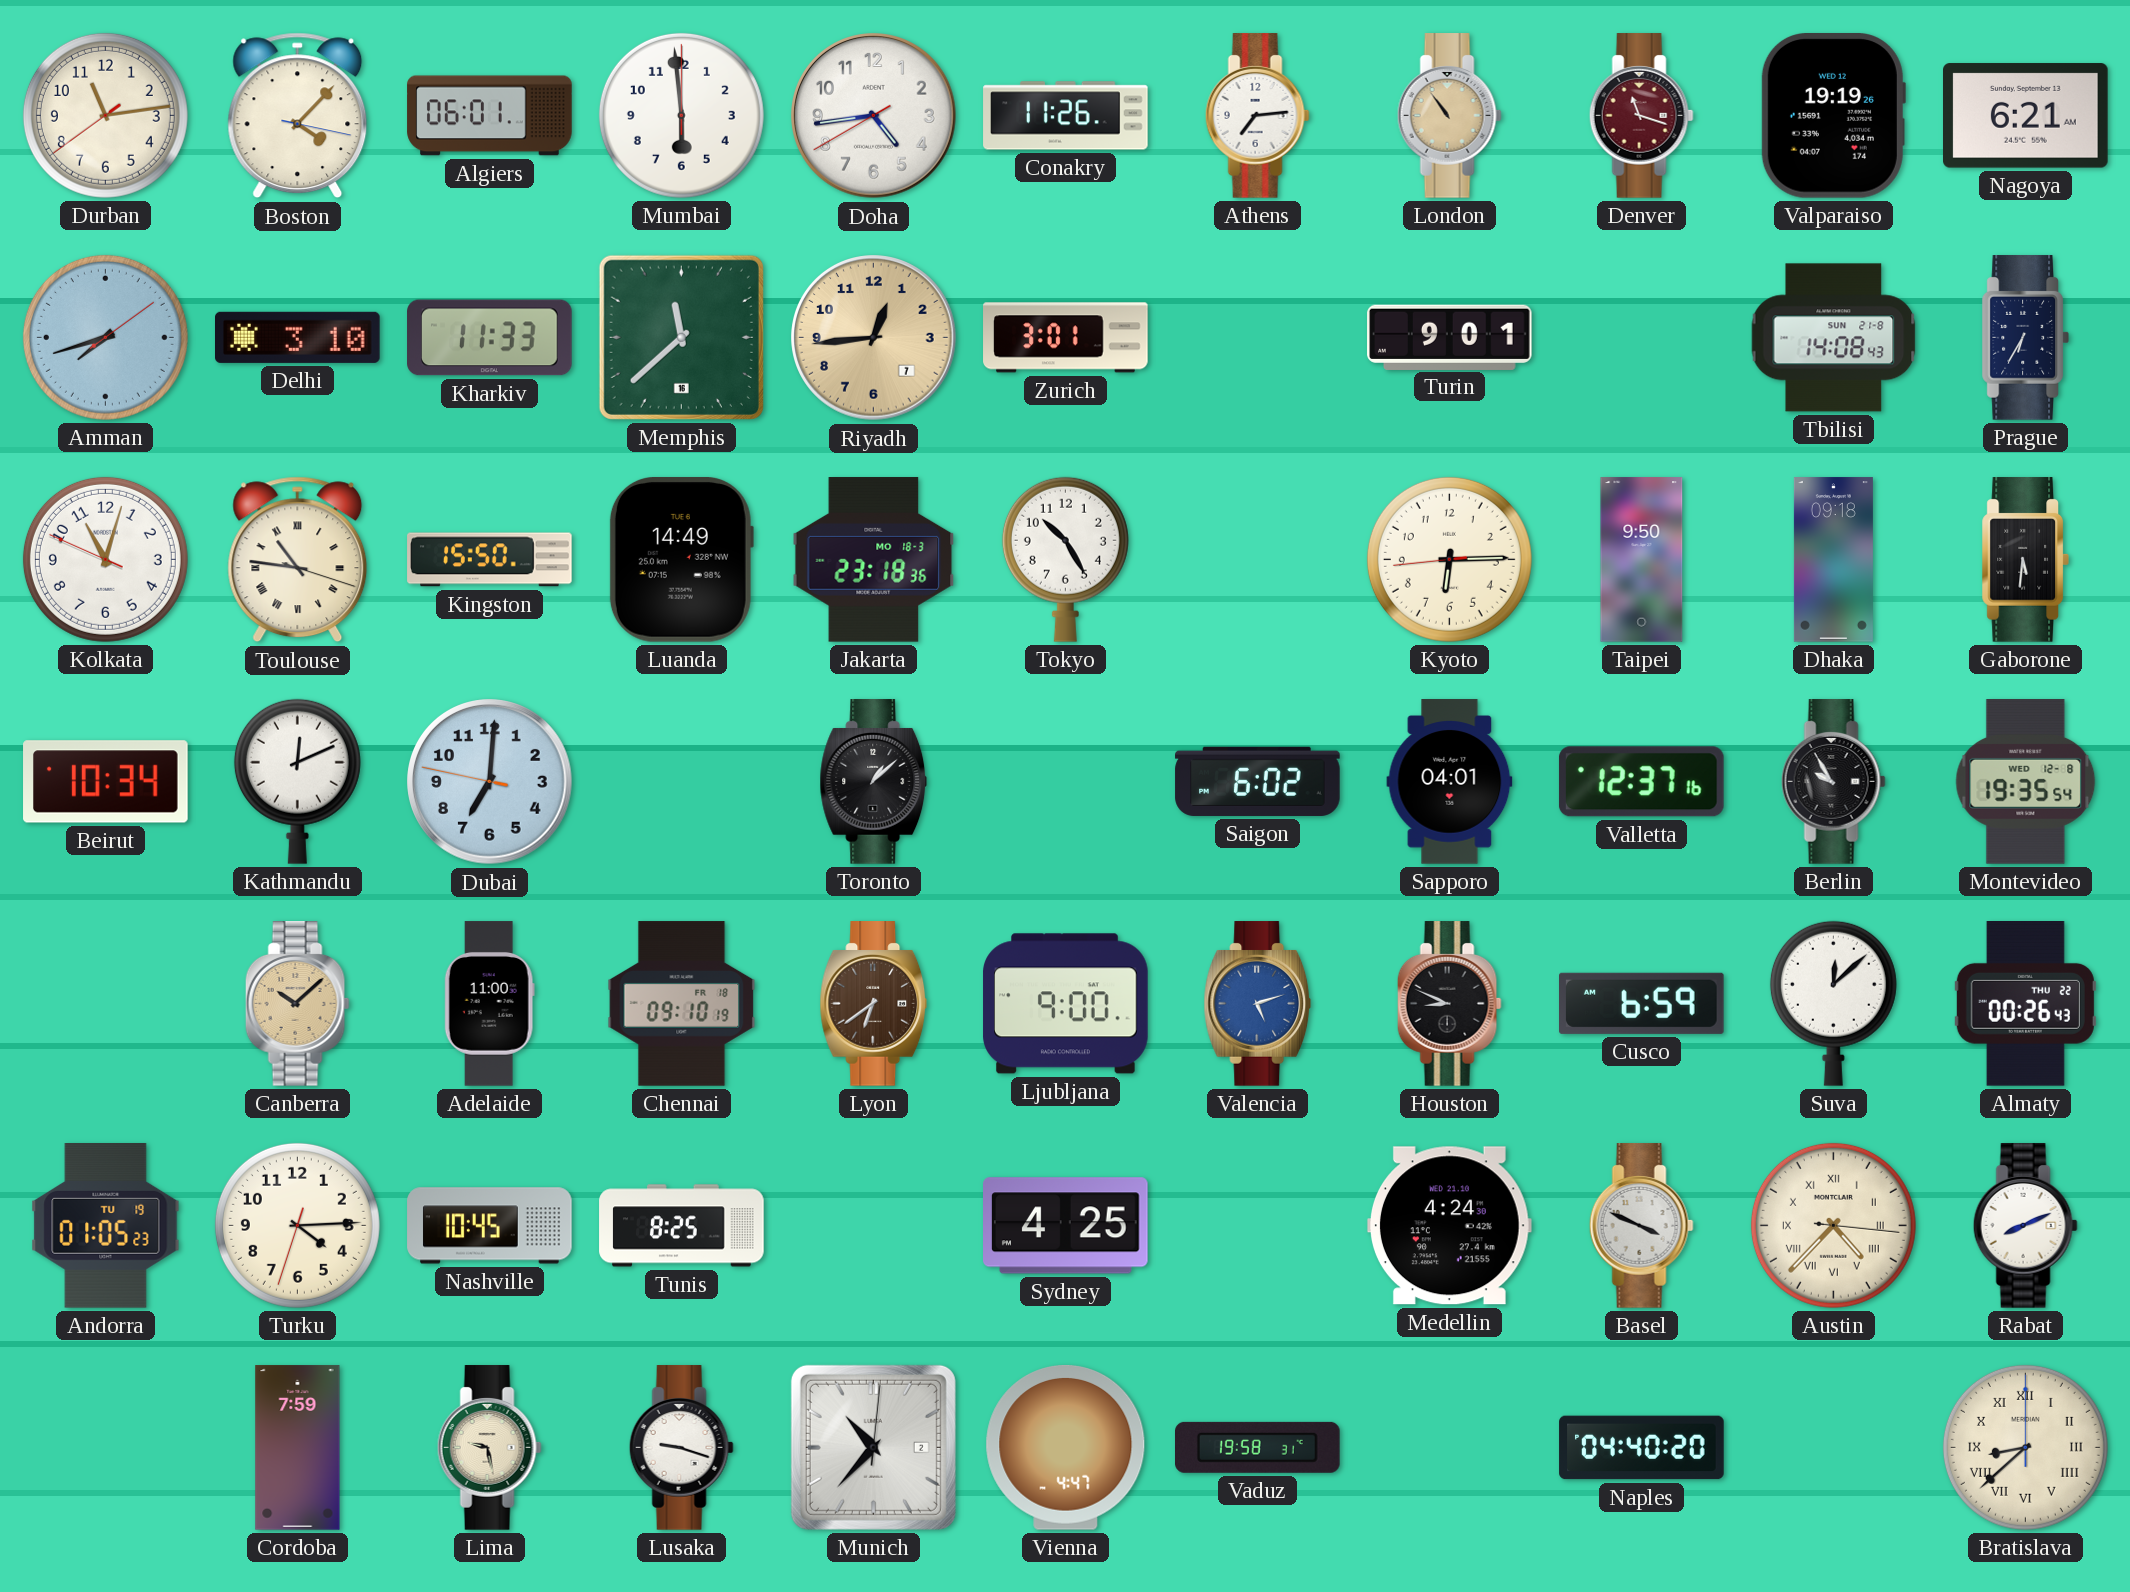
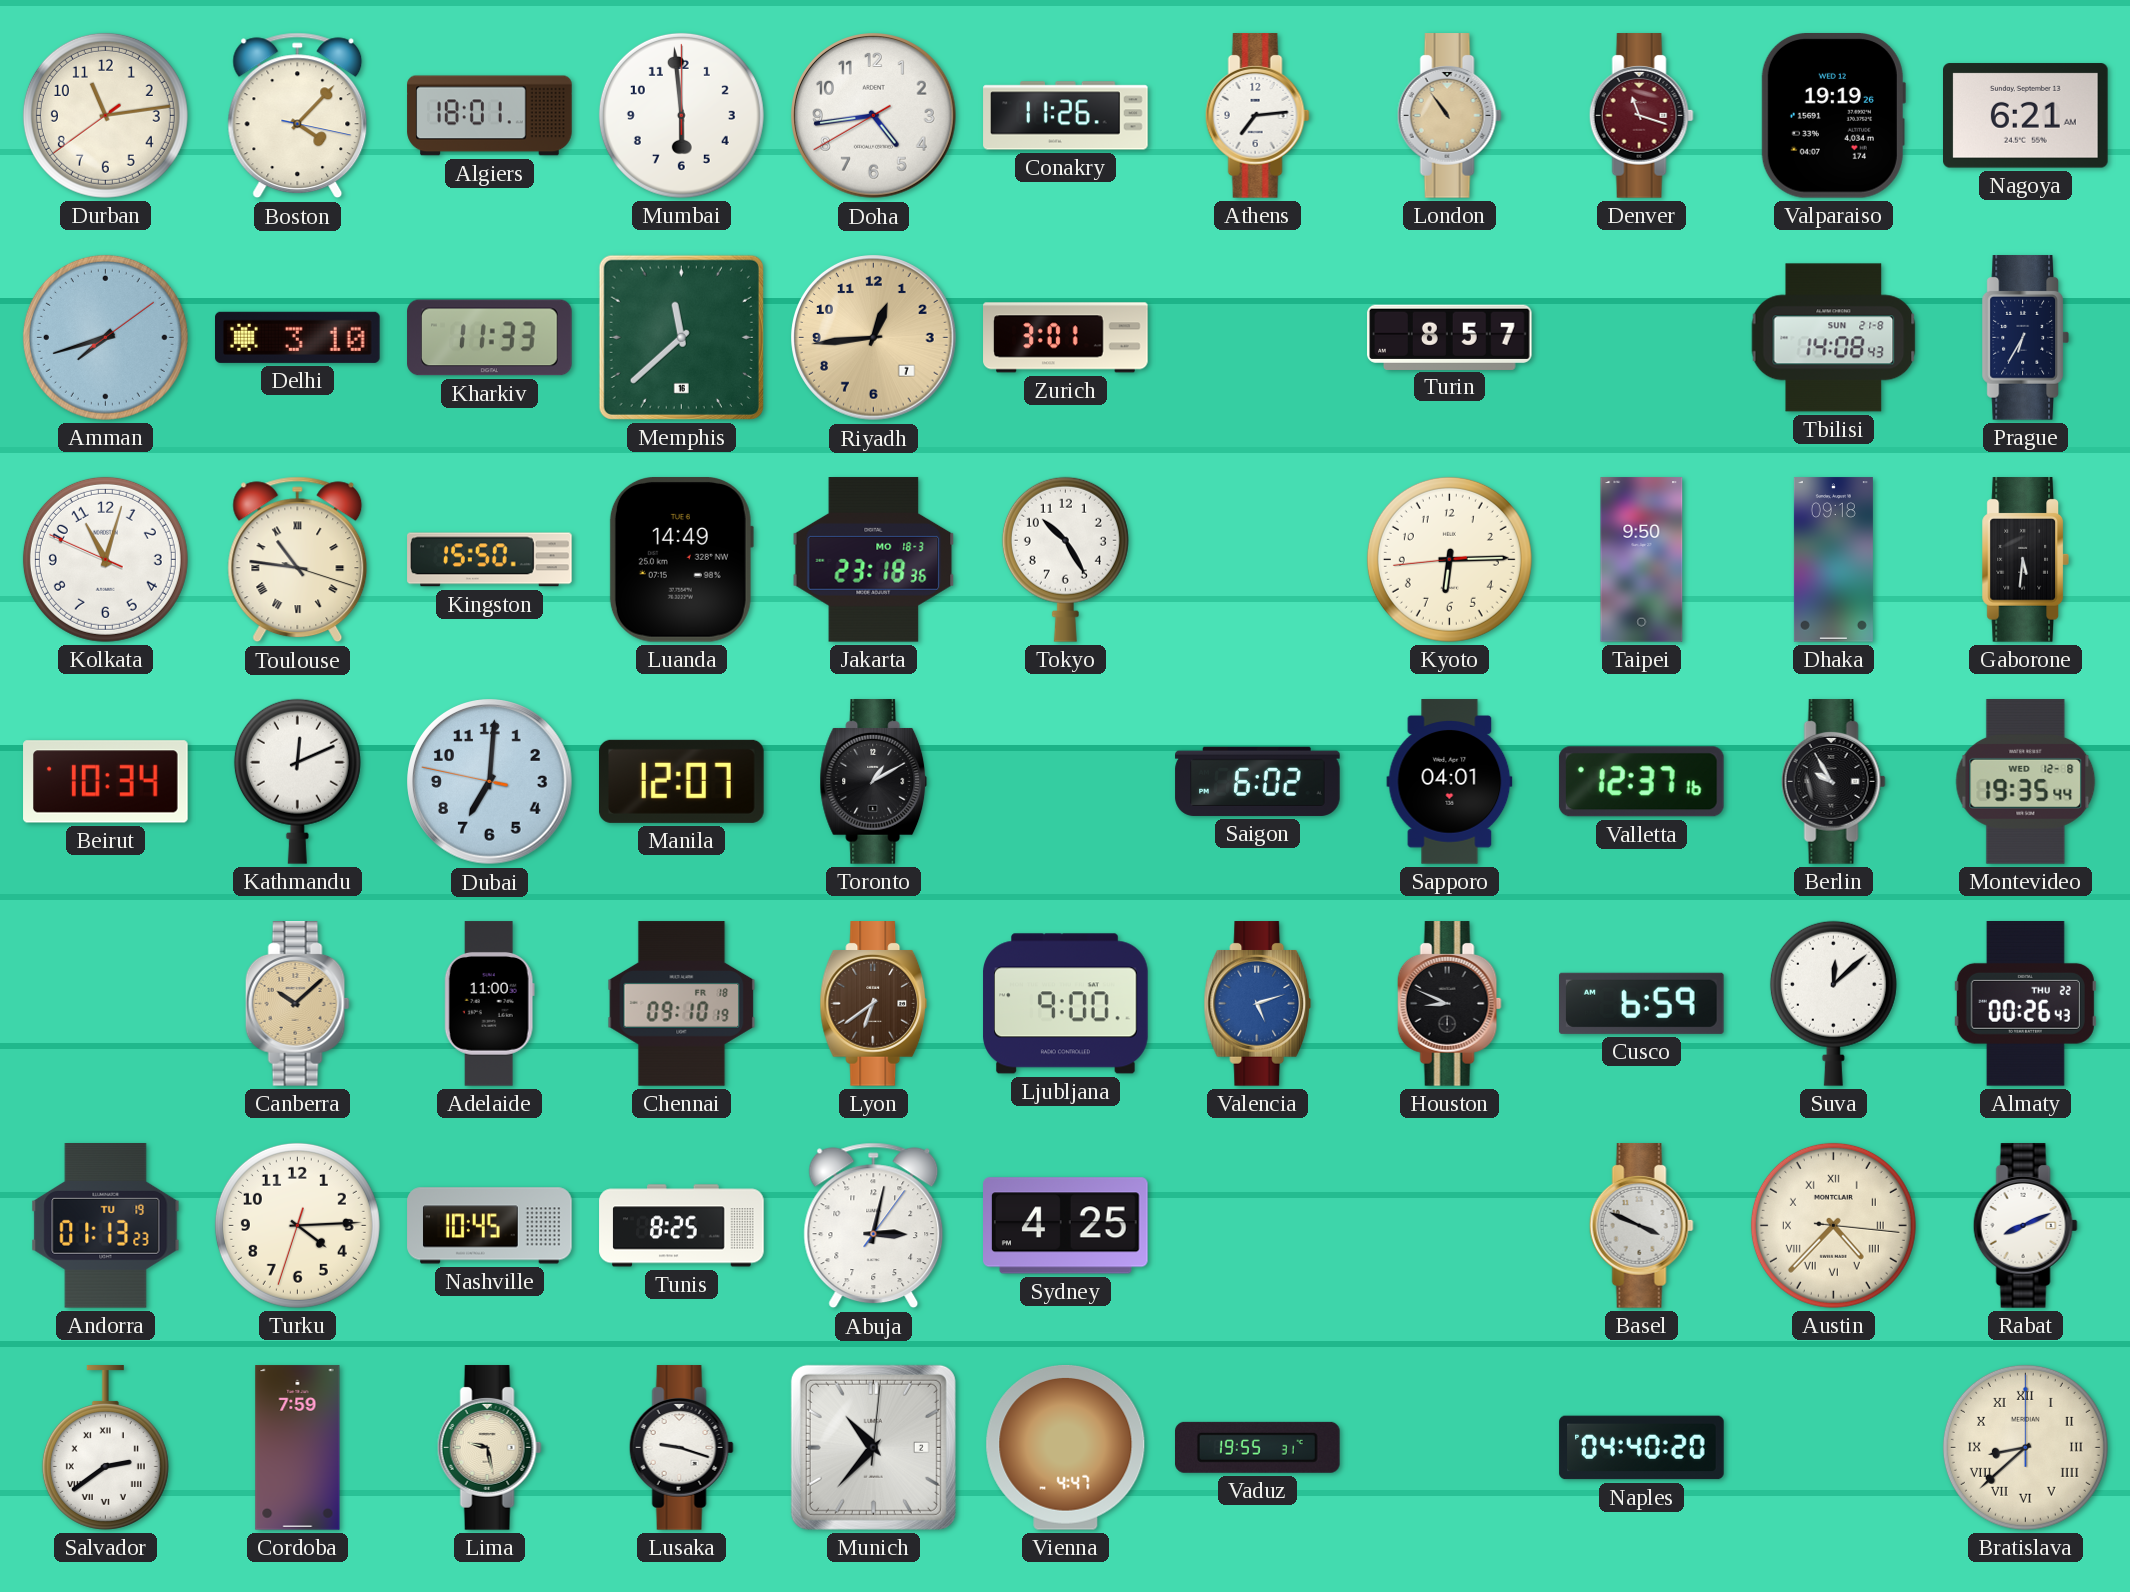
Algiers: 06:01 -> 18:01
Turin: 9:01 -> 8:57
Manila: none -> 12:07
Toronto: 1:08 -> 1:10
Montevideo: 19:35:54 -> 19:35:44
Andorra: 01:05 -> 01:13
Abuja: none -> 3:02
Medellin: 4:24 -> none
Salvador: none -> 2:39
Vaduz: 19:58 -> 19:55
